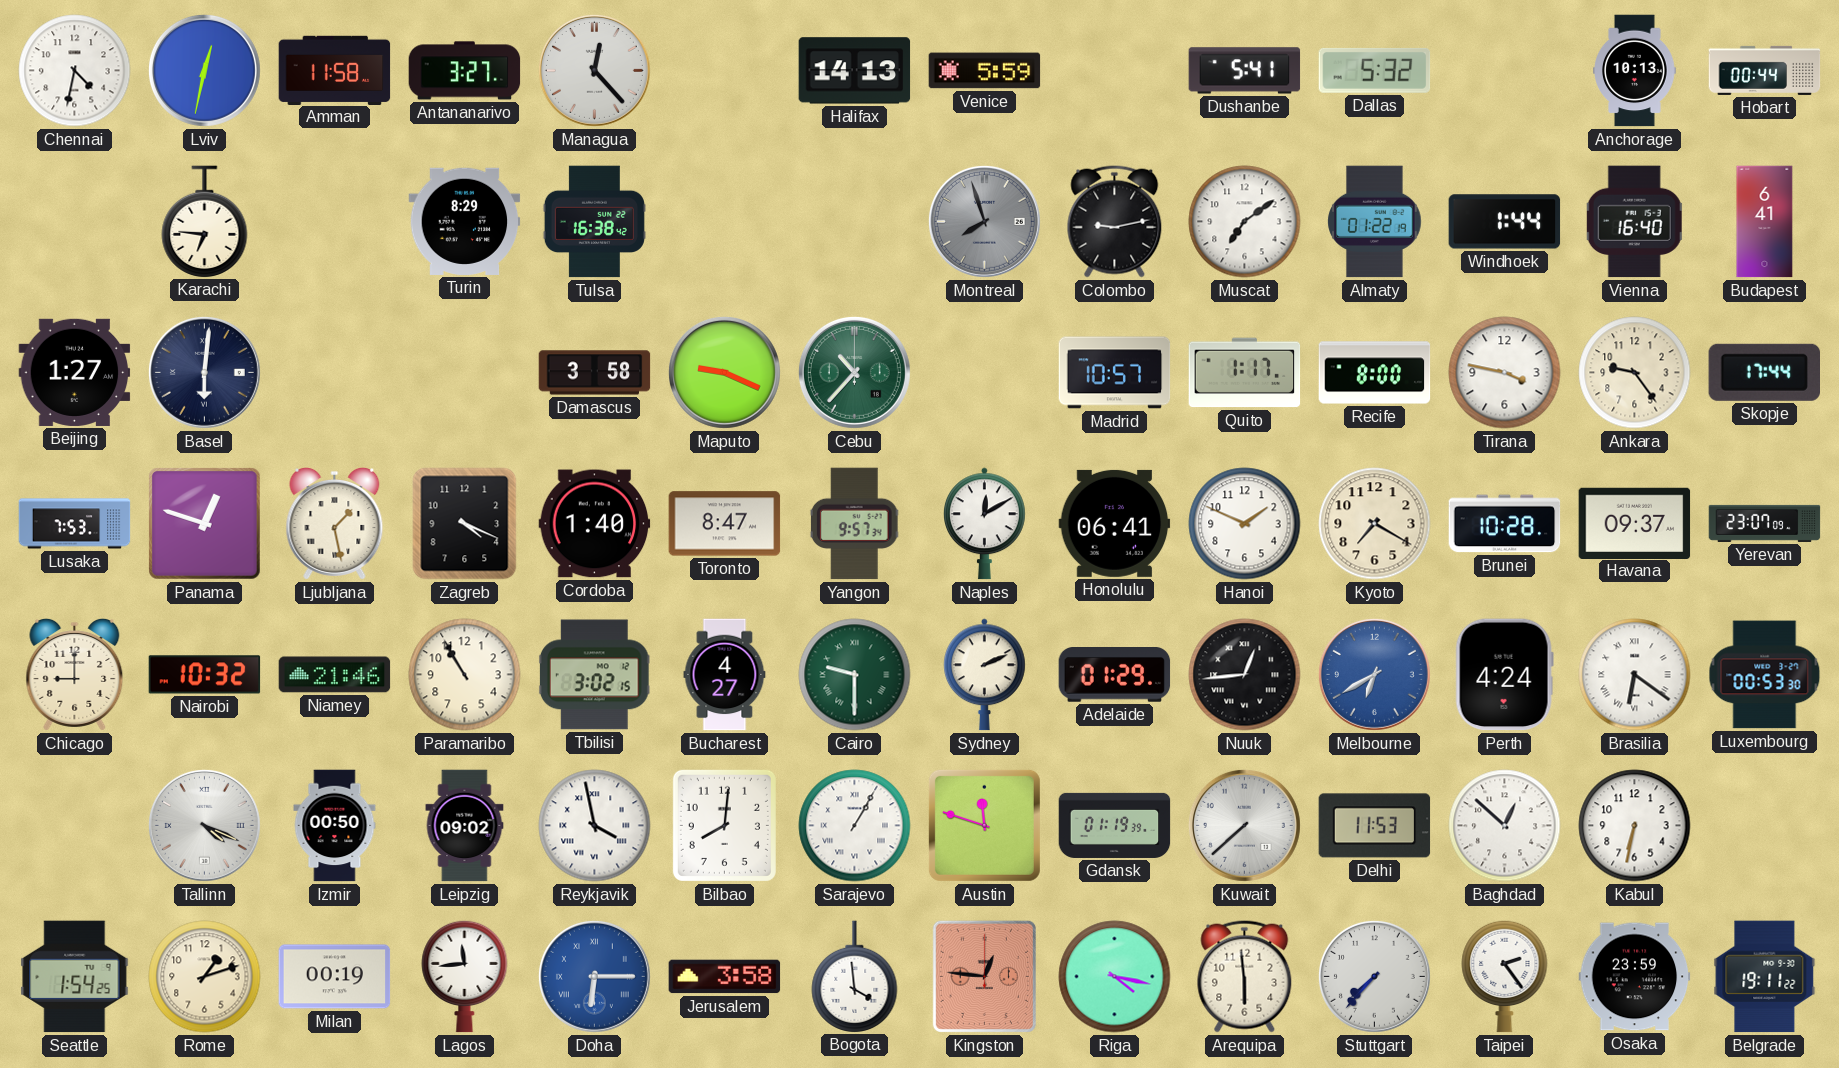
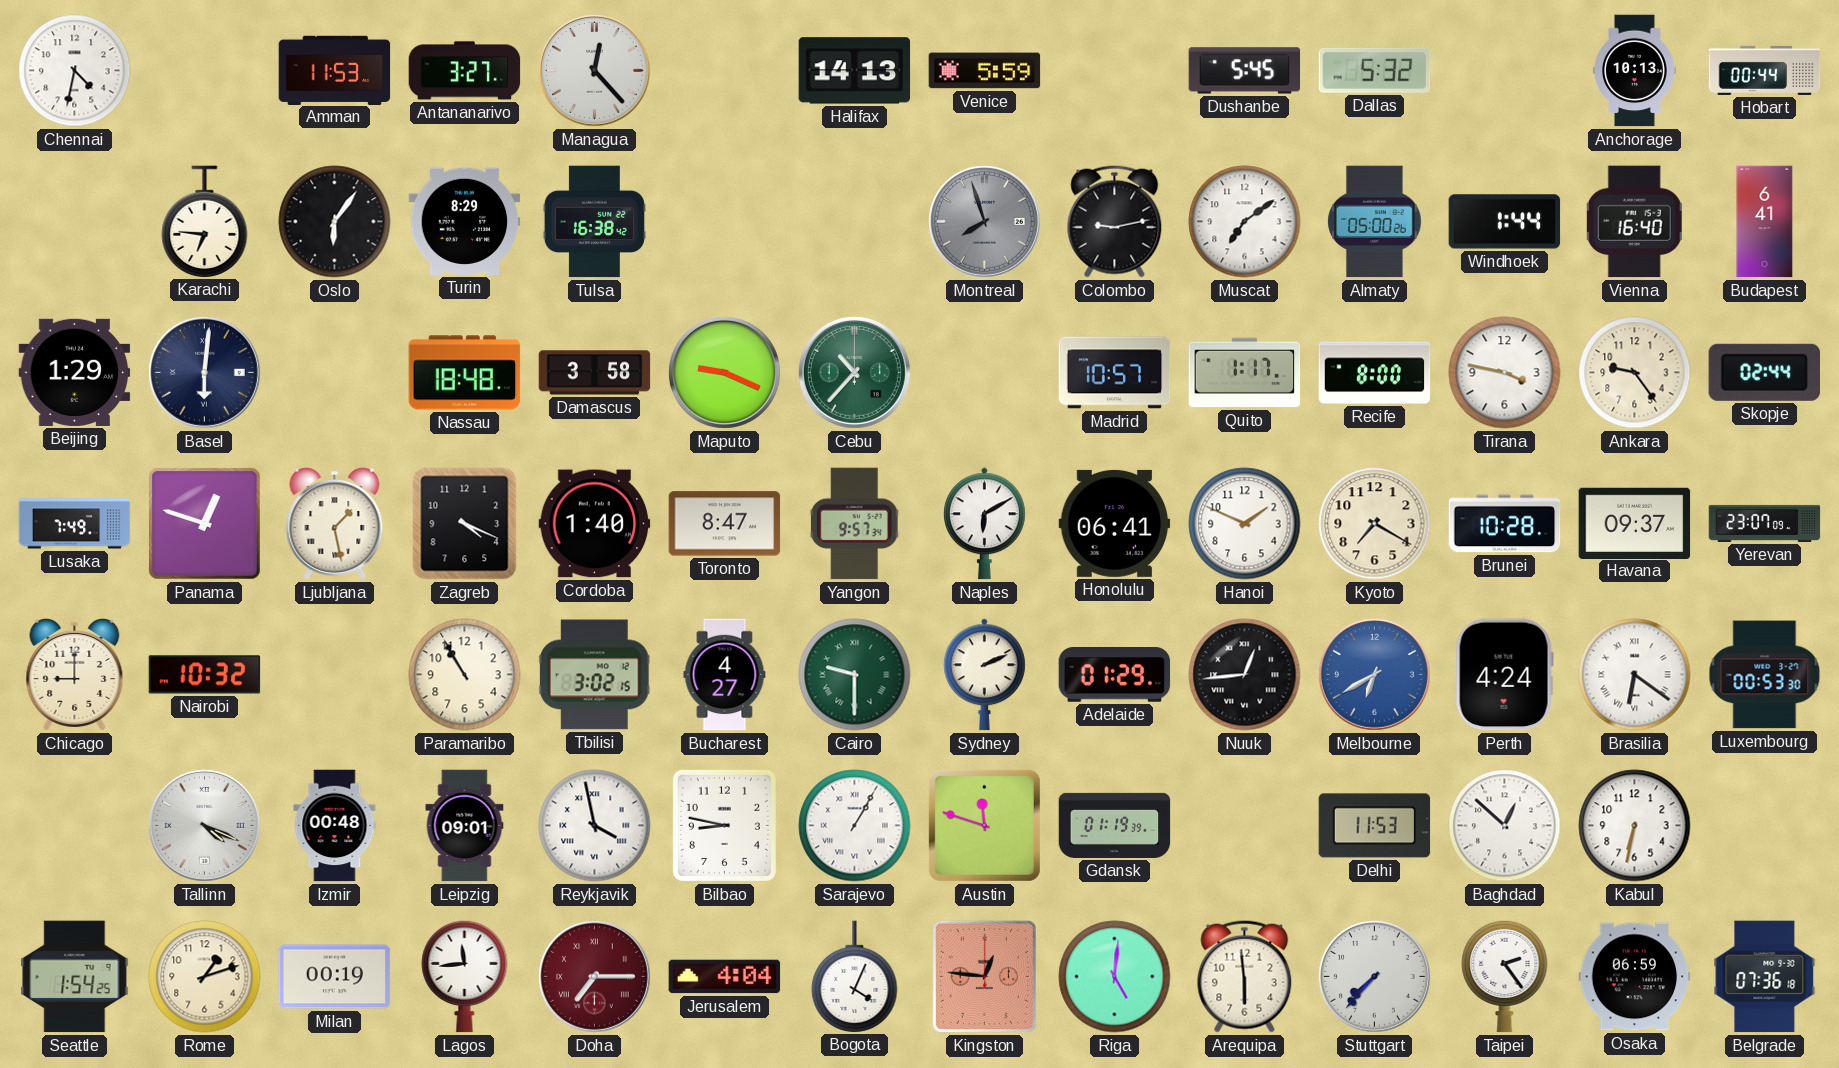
Lviv: 12:32 -> none
Amman: 11:58 -> 11:53
Dushanbe: 5:41 -> 5:45
Oslo: none -> 6:06
Almaty: 01:22 -> 05:00
Beijing: 1:27 -> 1:29
Nassau: none -> 18:48
Skopje: 17:44 -> 02:44
Lusaka: 7:53 -> 7:49
Naples: 12:10 -> 6:10
Niamey: 21:46 -> none
Izmir: 00:50 -> 00:48
Leipzig: 09:02 -> 09:01
Bilbao: 8:01 -> 8:47
Kuwait: 7:38 -> none
Doha: 6:15 -> 7:15
Doha dial: blue -> burgundy
Jerusalem: 3:58 -> 4:04
Bogota: 3:59 -> 4:04
Riga: 4:17 -> 5:01
Osaka: 23:59 -> 06:59
Belgrade: 19:11 -> 07:36
